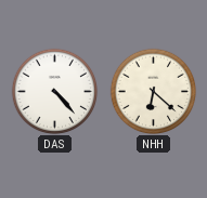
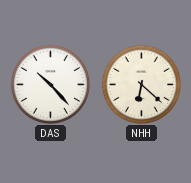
DAS: 4:23 -> 10:23
